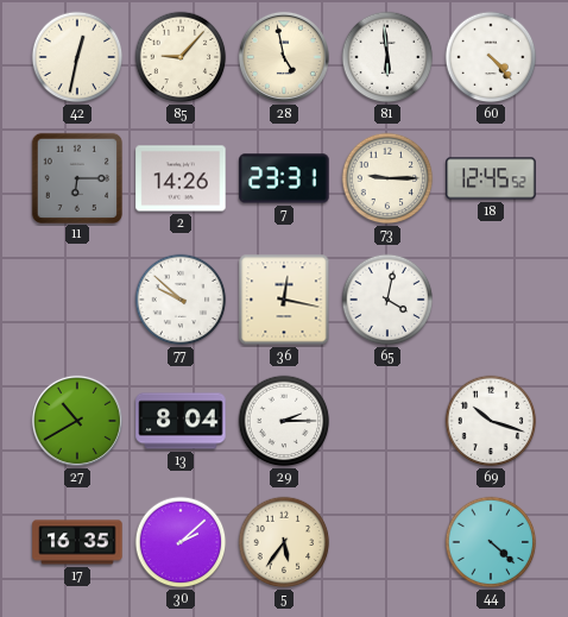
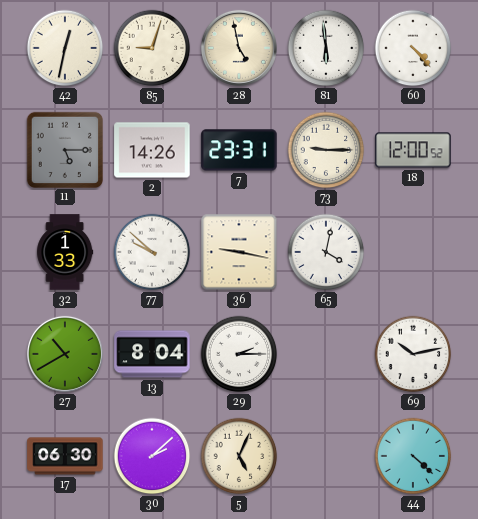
85: 9:07 -> 9:03
11: 6:15 -> 5:15
18: 12:45 -> 12:00
32: none -> 1:33
36: 12:17 -> 9:17
69: 10:18 -> 10:13
17: 16:35 -> 06:30
5: 5:36 -> 5:04
